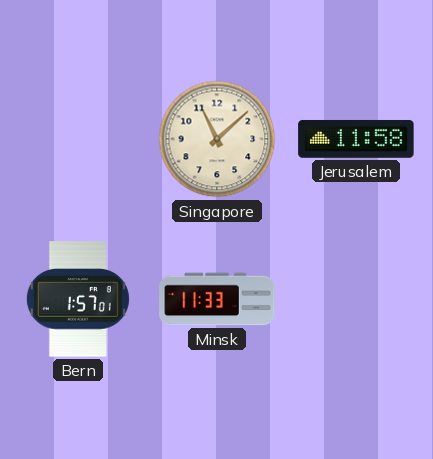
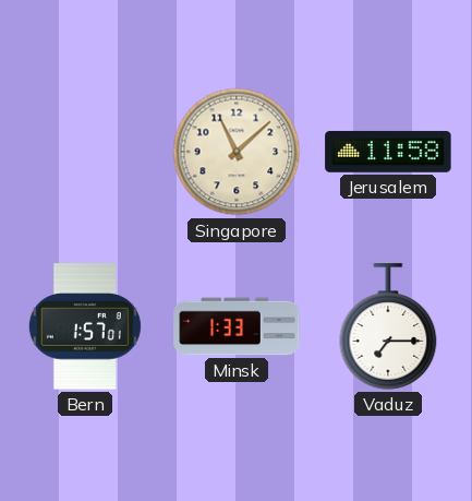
Minsk: 11:33 -> 1:33
Vaduz: none -> 7:15
